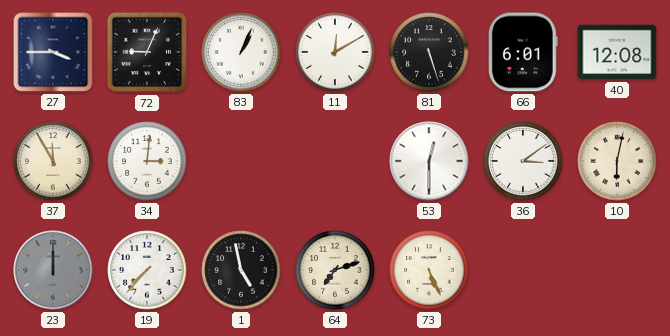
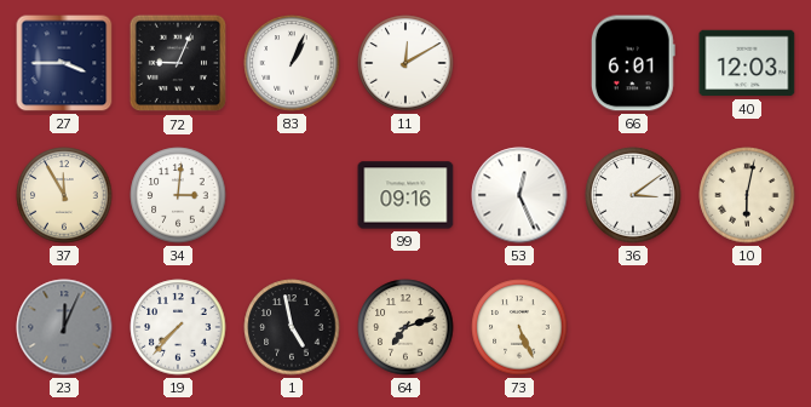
81: 5:27 -> none
40: 12:08 -> 12:03
99: none -> 09:16
53: 12:30 -> 12:26
23: 12:00 -> 12:04
